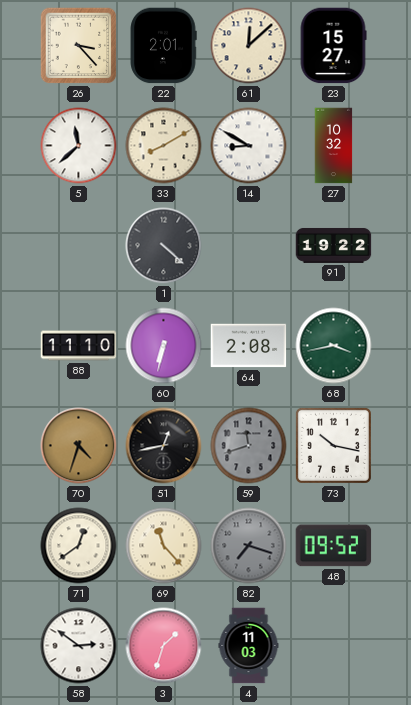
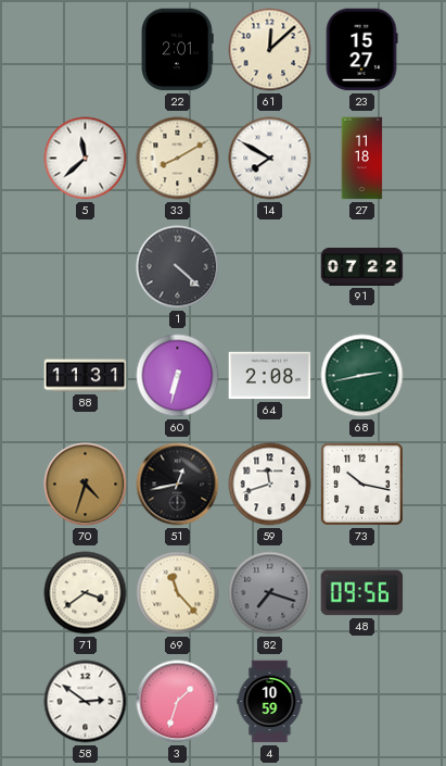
26: 3:23 -> none
14: 8:50 -> 7:50
27: 10:32 -> 11:18
91: 19:22 -> 07:22
88: 11:10 -> 11:31
68: 3:43 -> 2:43
59 dial: grey -> white
71: 12:39 -> 3:39
48: 09:52 -> 09:56
4: 11:03 -> 10:59
